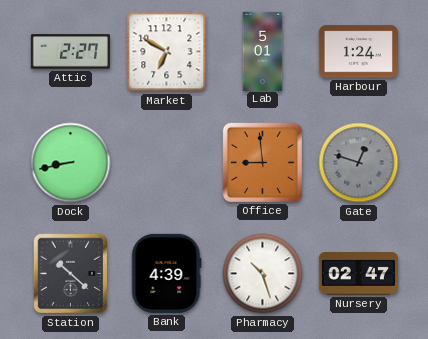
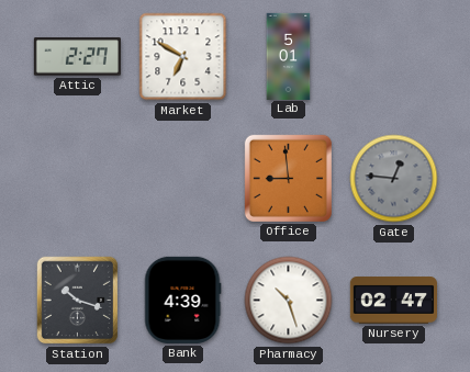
Harbour: 1:24 -> none
Dock: 8:43 -> none
Gate: 12:48 -> 12:46
Station: 10:22 -> 10:18
